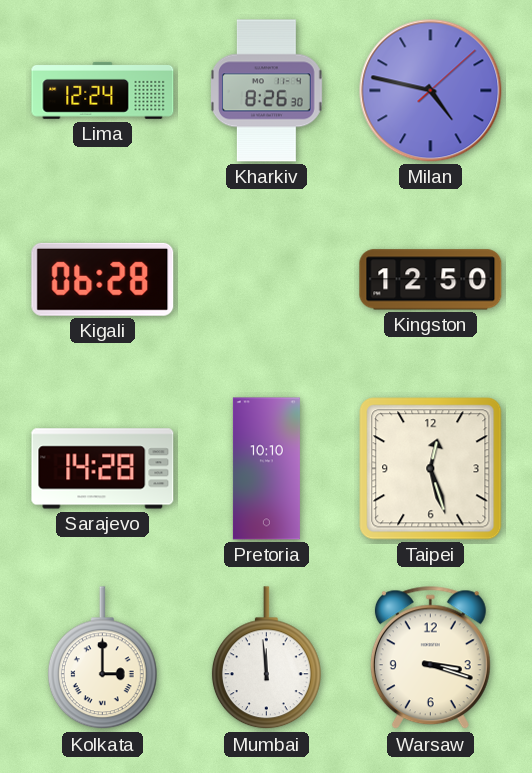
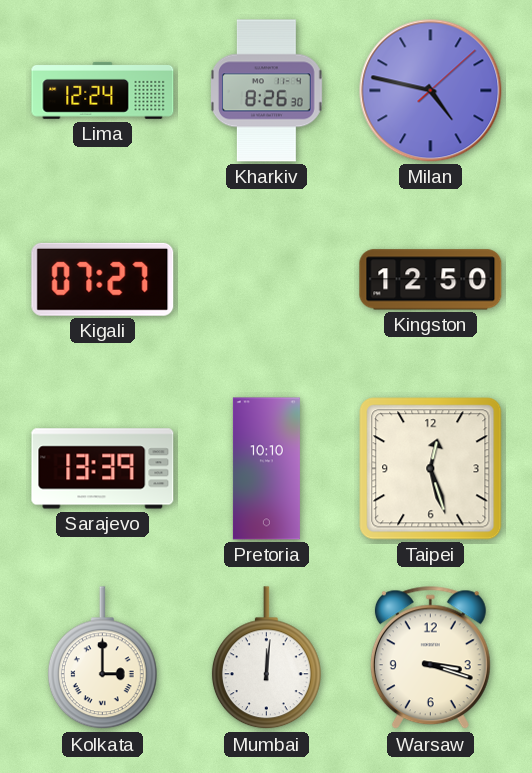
Kigali: 06:28 -> 07:27
Sarajevo: 14:28 -> 13:39
Mumbai: 11:59 -> 12:01
